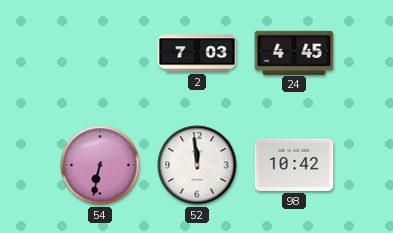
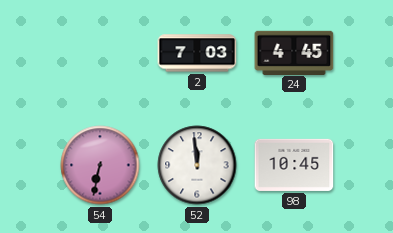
98: 10:42 -> 10:45
